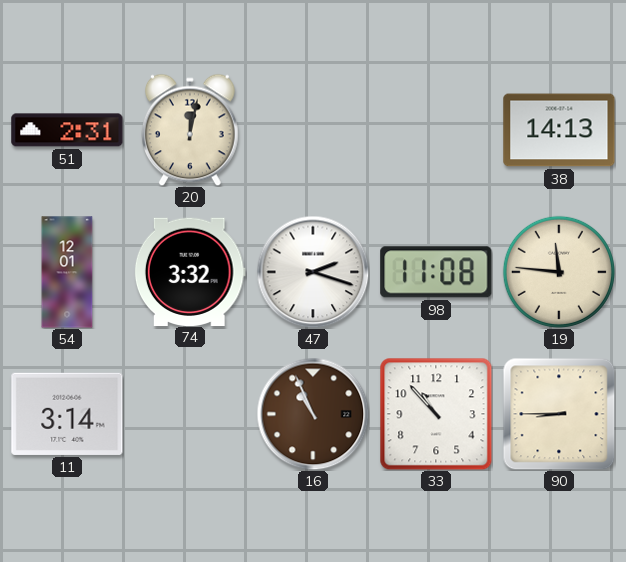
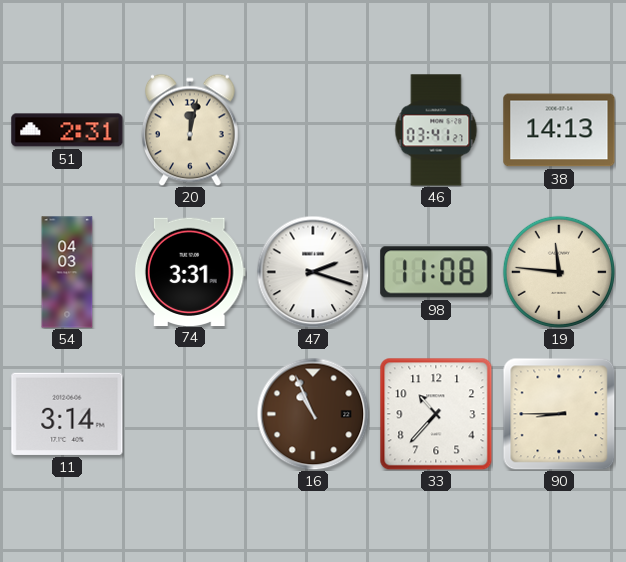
46: none -> 03:41
54: 12:01 -> 04:03
74: 3:32 -> 3:31
33: 10:53 -> 10:37
